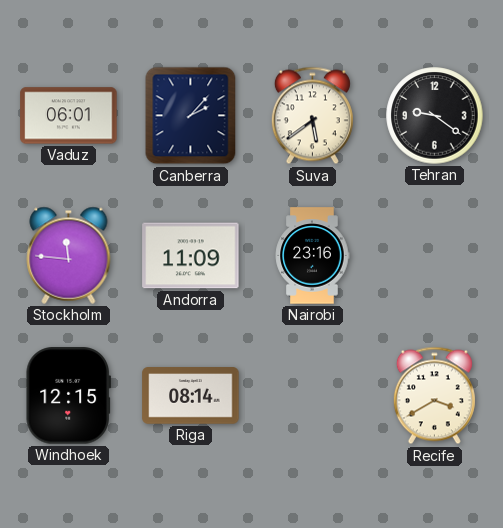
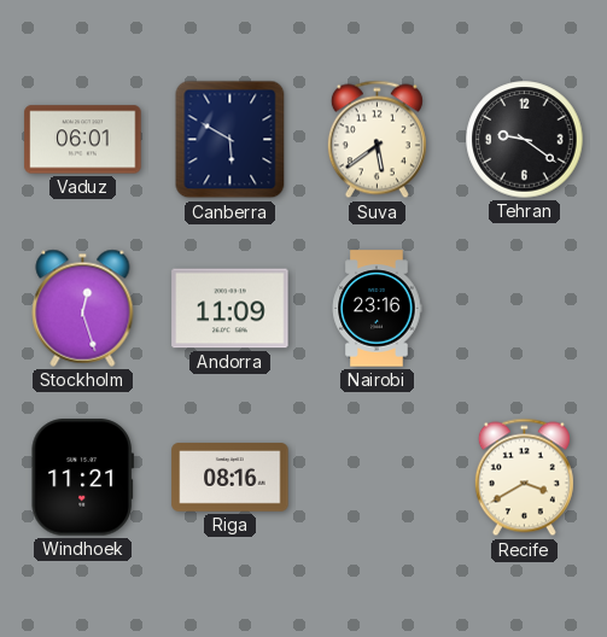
Canberra: 2:07 -> 5:50
Stockholm: 11:46 -> 12:27
Windhoek: 12:15 -> 11:21
Riga: 08:14 -> 08:16
